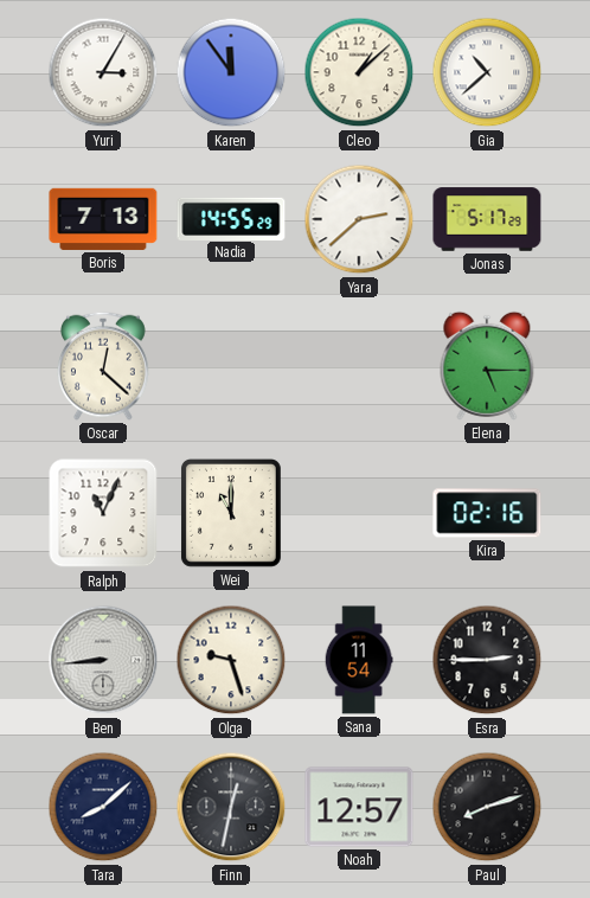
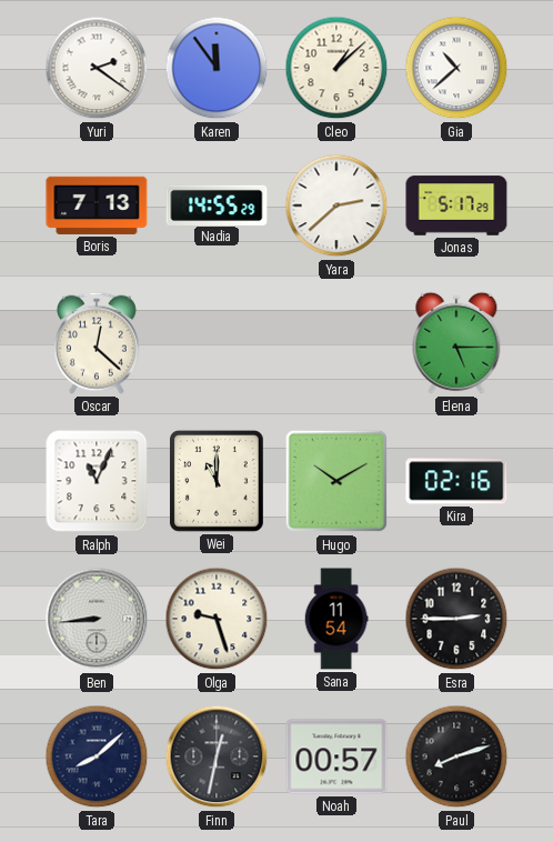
Yuri: 3:05 -> 2:21
Hugo: none -> 10:10
Noah: 12:57 -> 00:57
